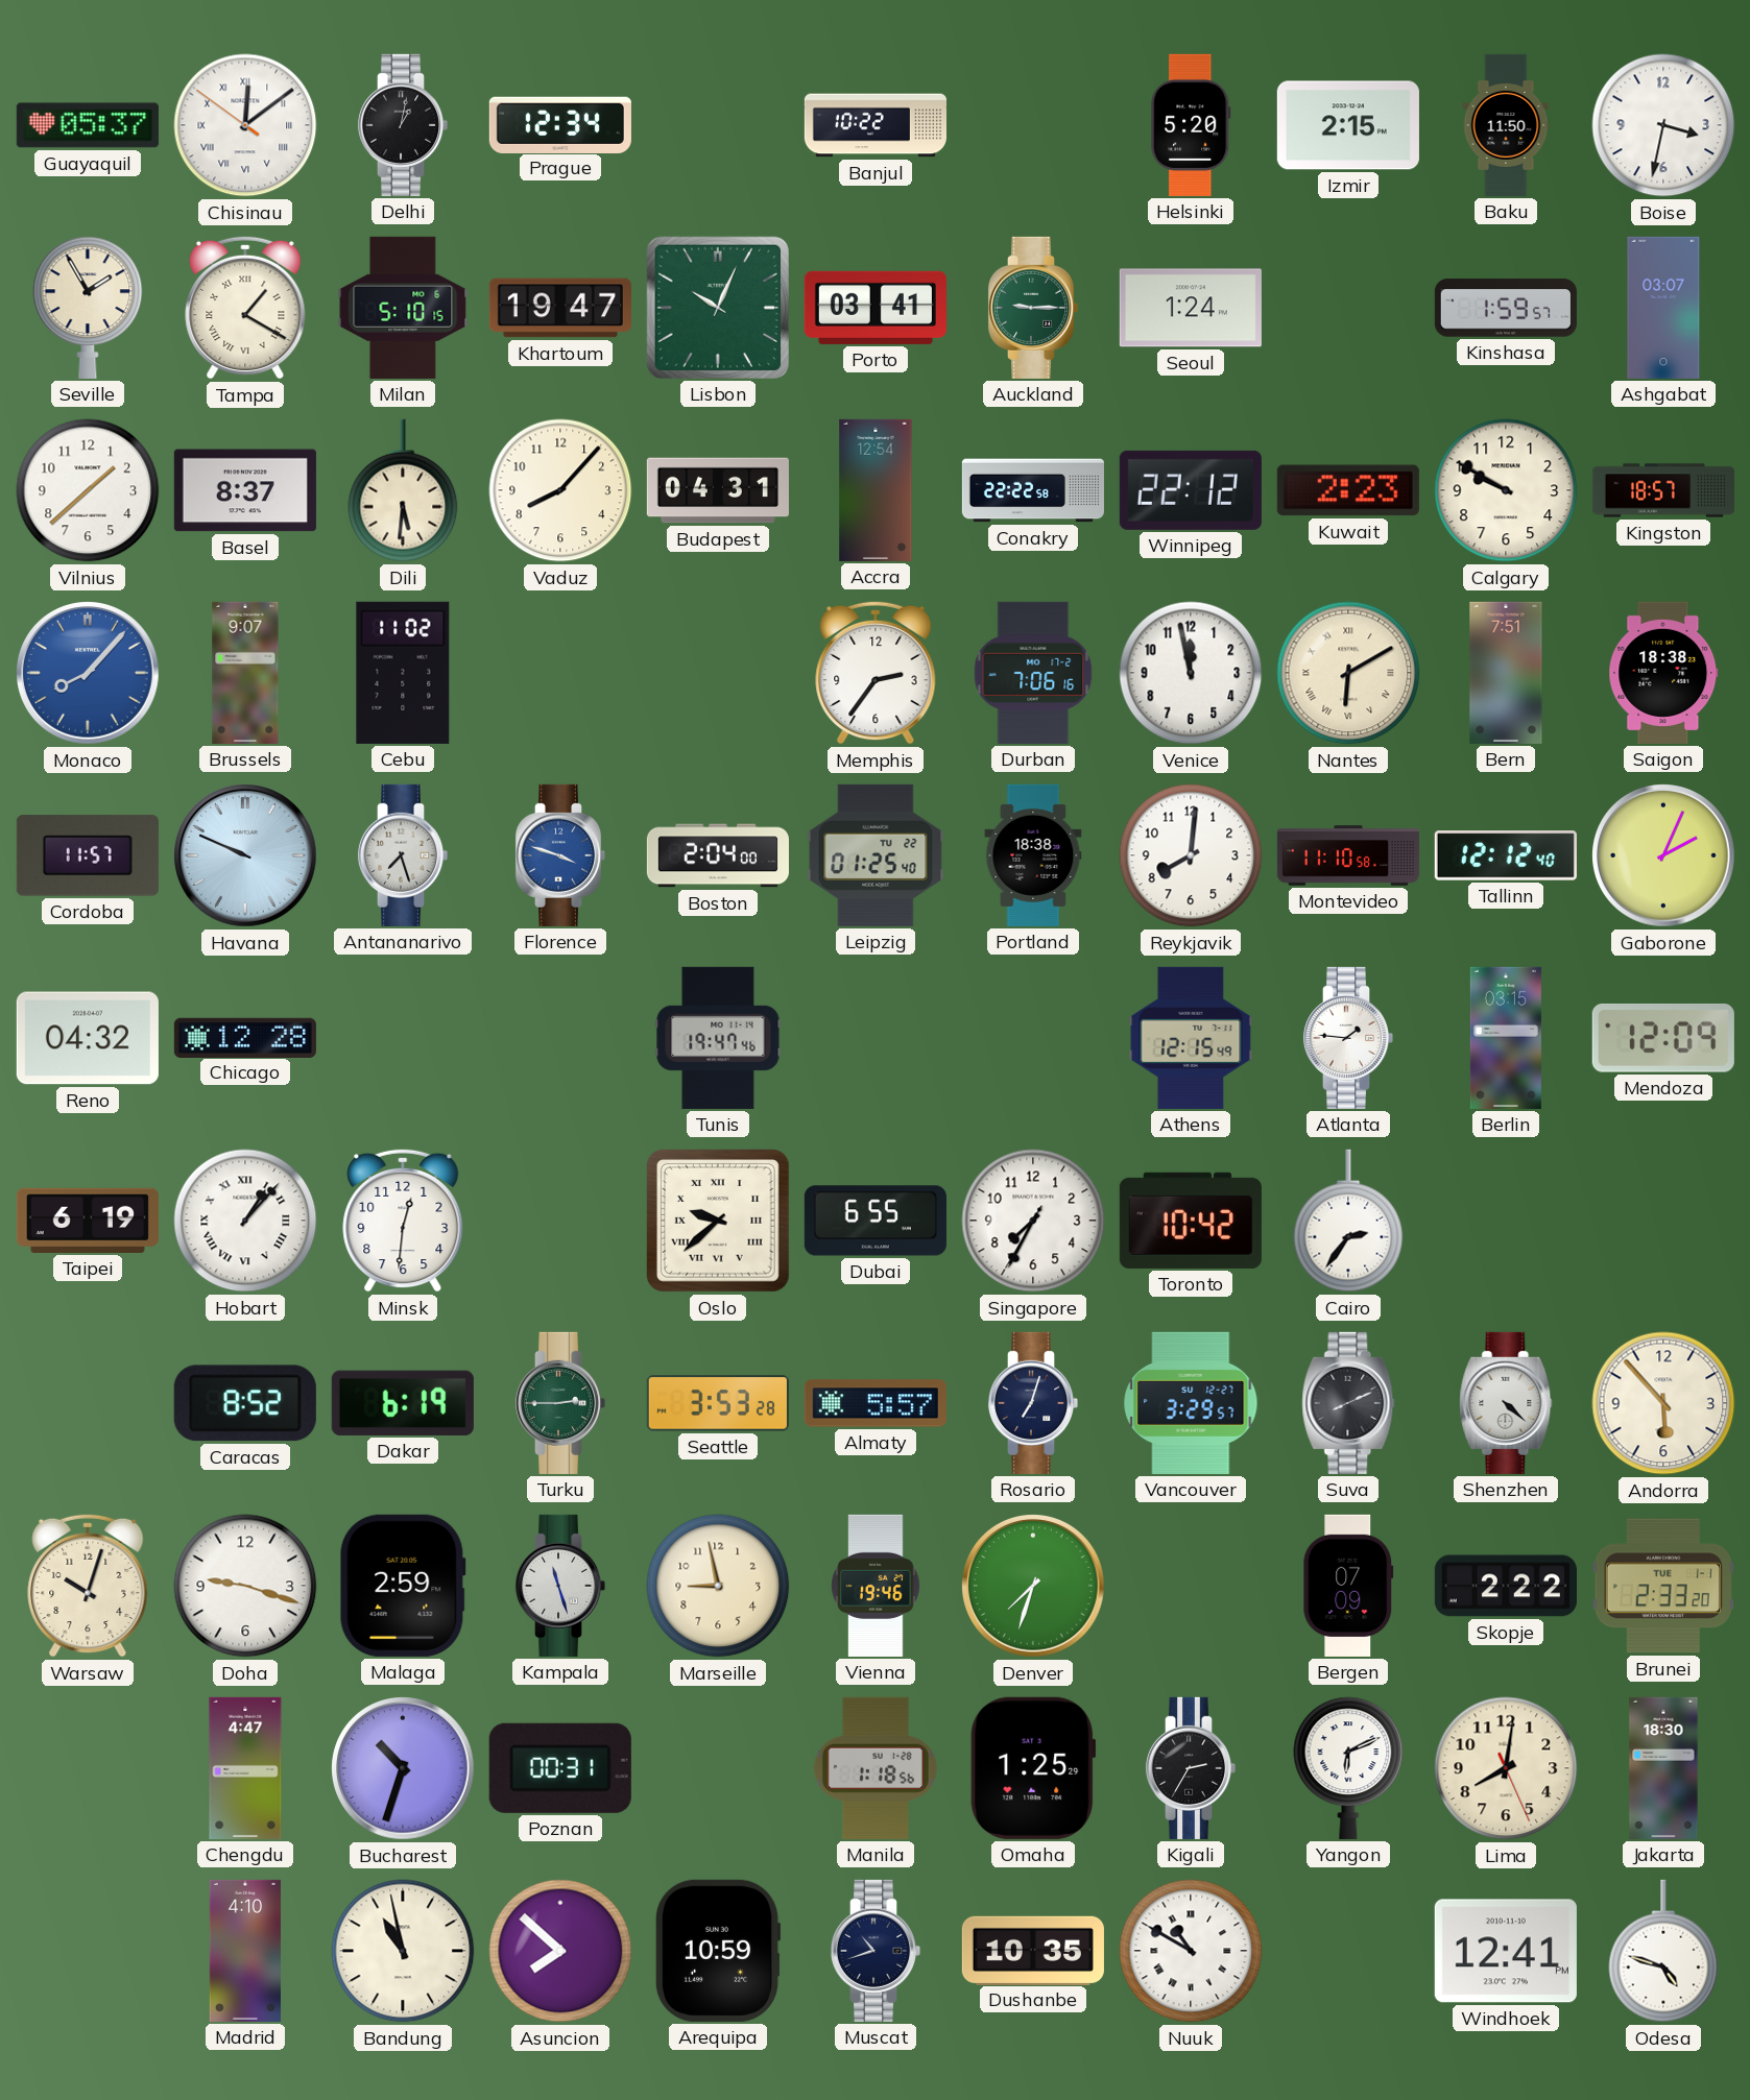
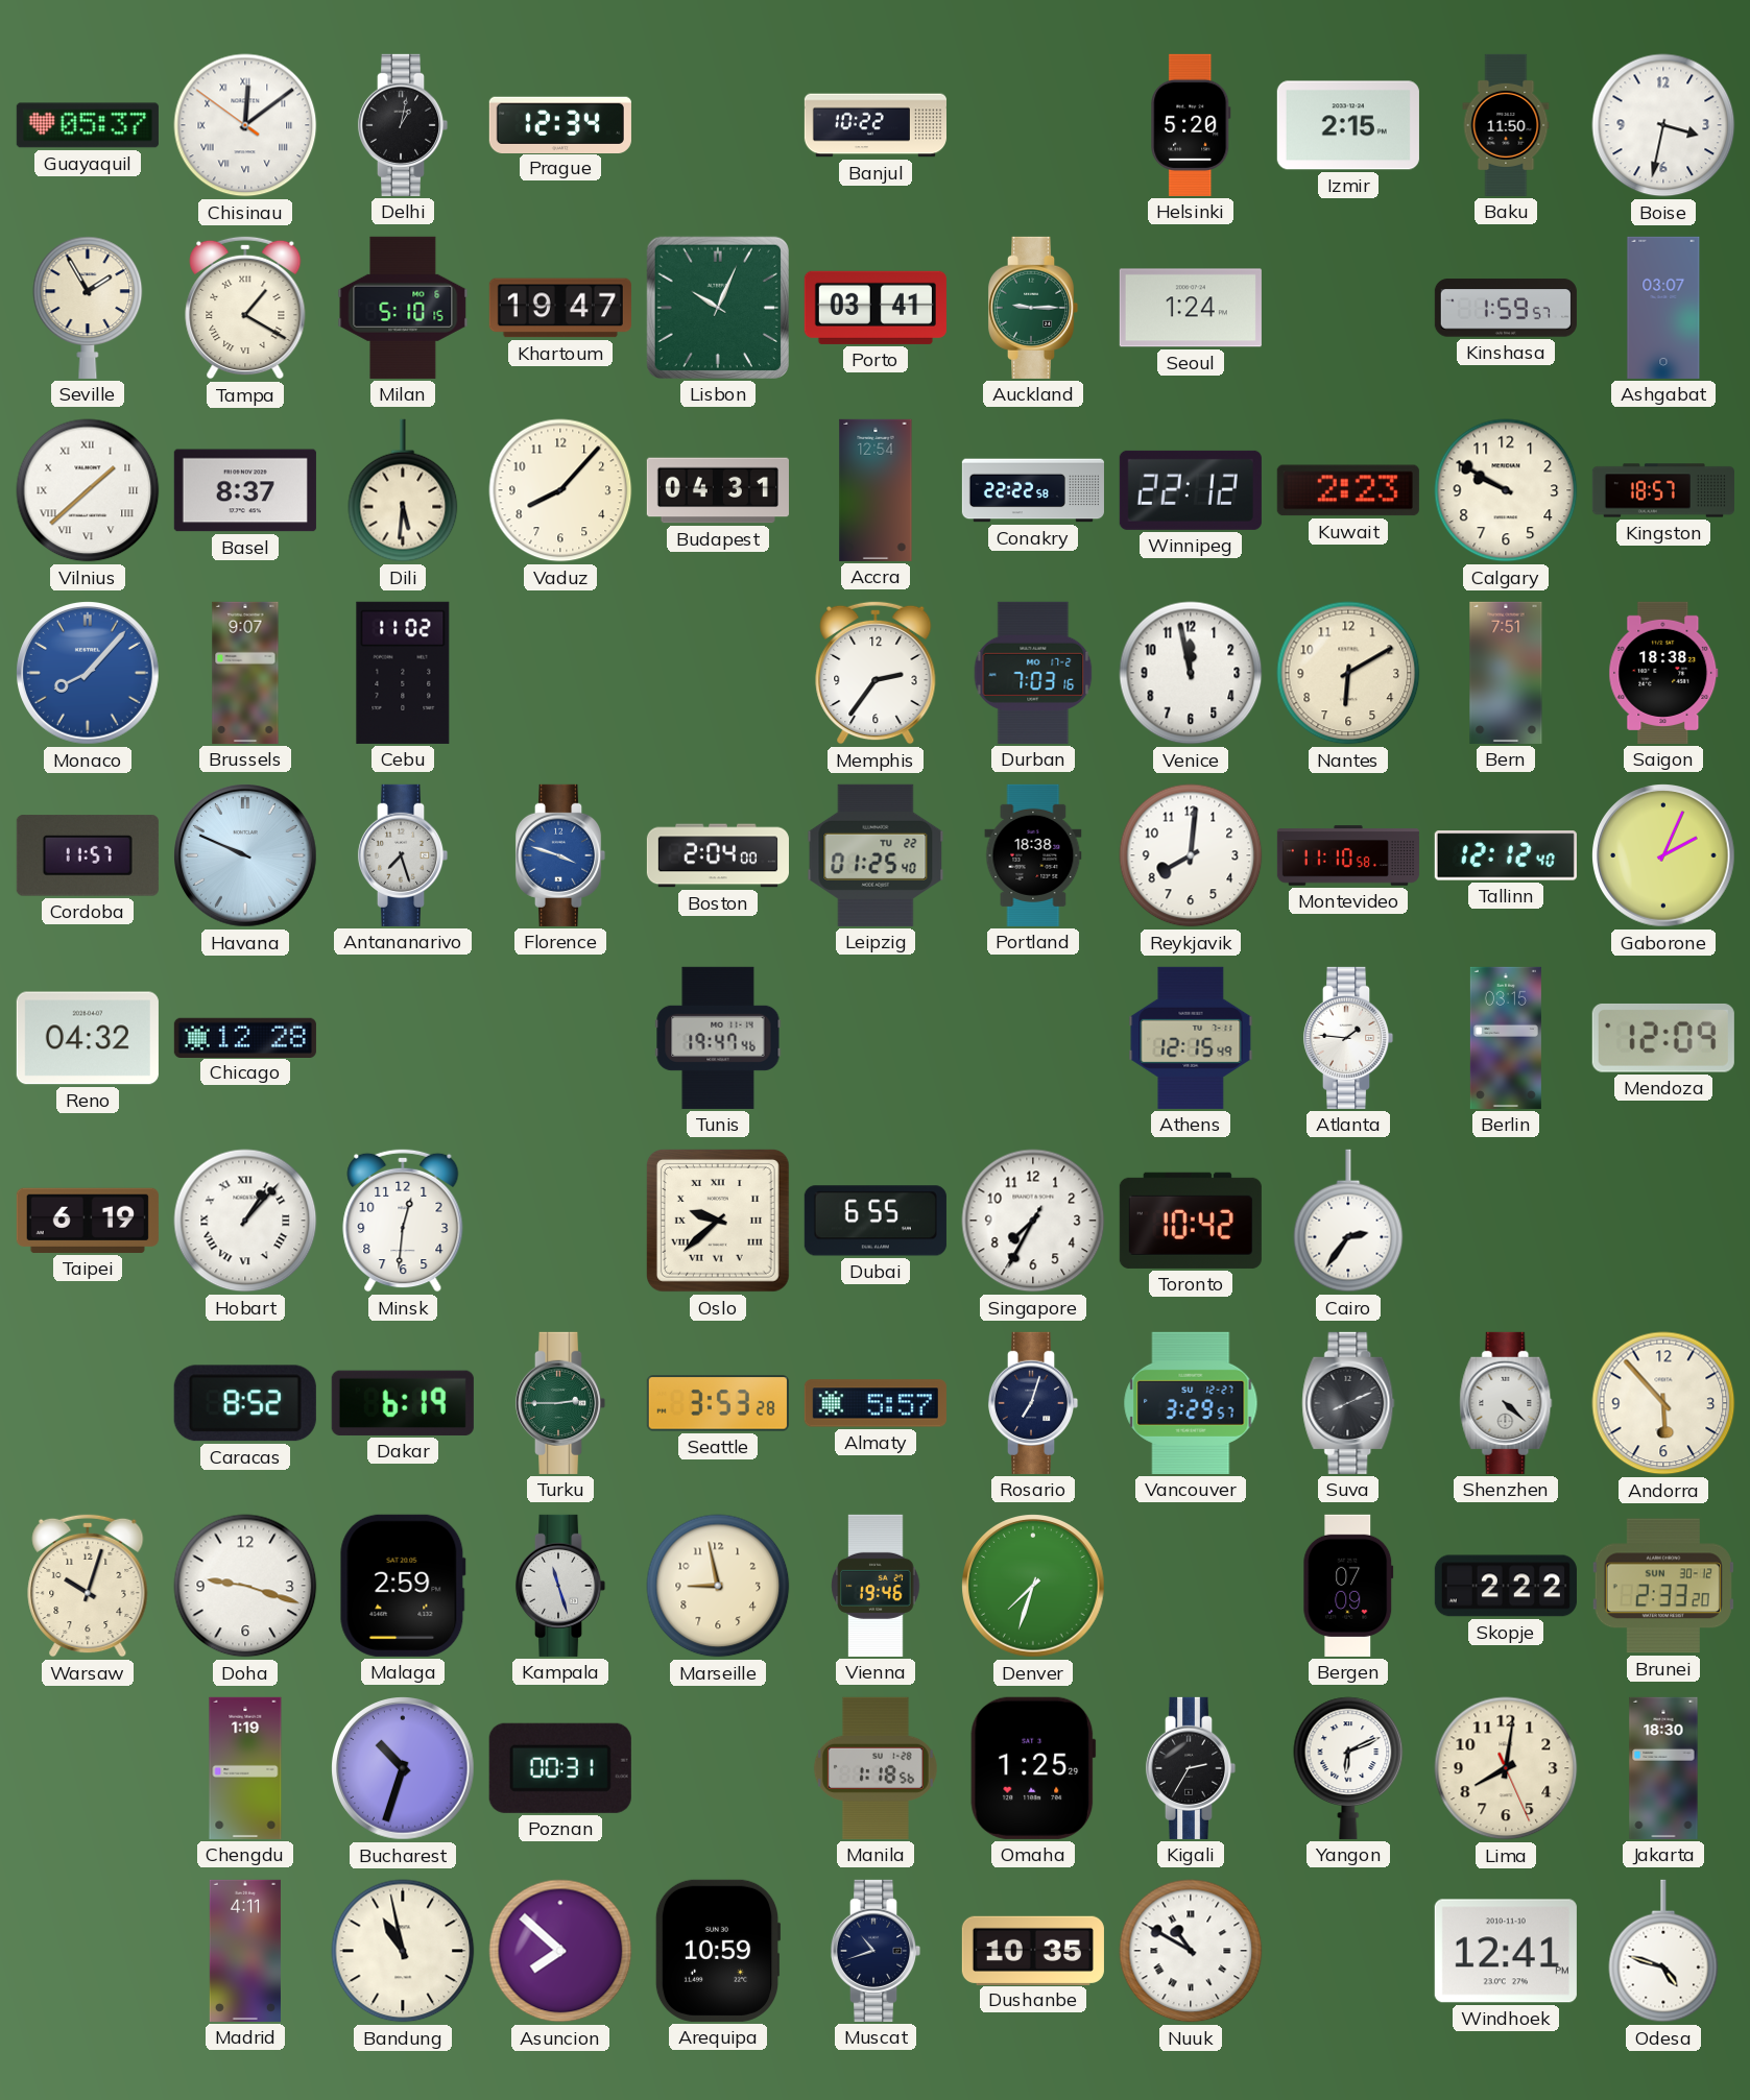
Vilnius numerals: Arabic -> Roman
Durban: 7:06 -> 7:03
Nantes numerals: Roman -> Arabic
Brunei date: TUE 1-1 -> SUN 30-12
Chengdu: 4:47 -> 1:19
Madrid: 4:10 -> 4:11
